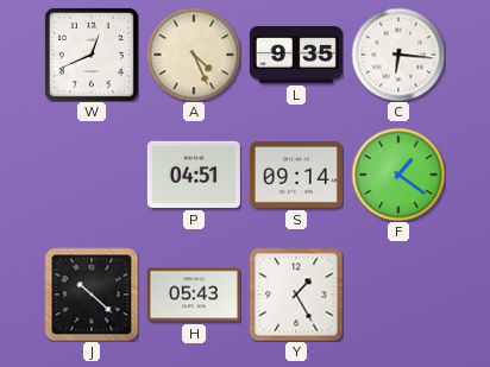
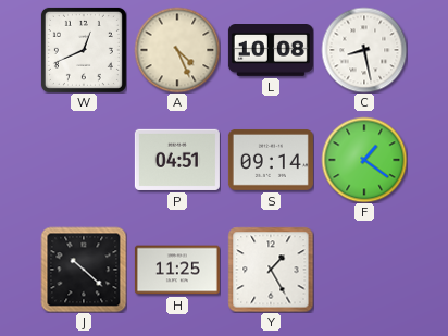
L: 9:35 -> 10:08
C: 6:16 -> 8:28
H: 05:43 -> 11:25
